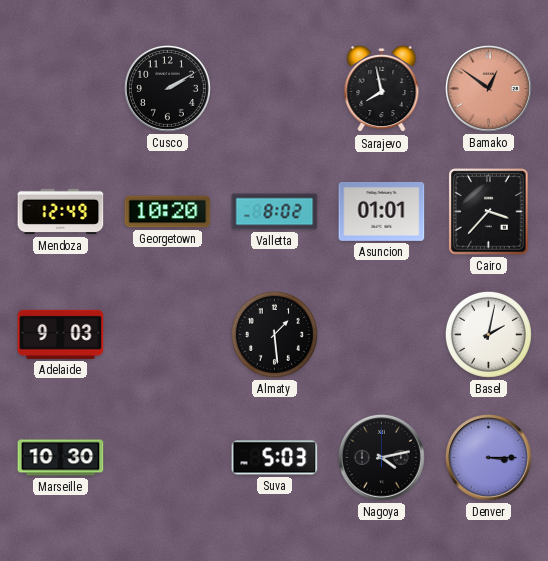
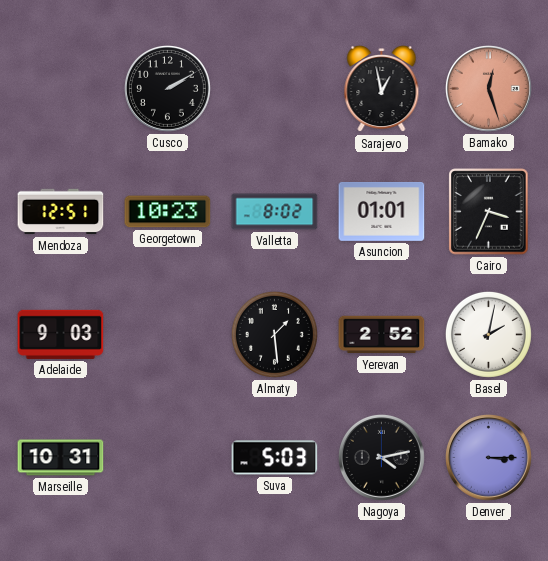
Sarajevo: 7:58 -> 12:58
Bamako: 12:51 -> 12:27
Mendoza: 12:49 -> 12:51
Georgetown: 10:20 -> 10:23
Cairo: 3:37 -> 3:34
Yerevan: none -> 2:52
Marseille: 10:30 -> 10:31
